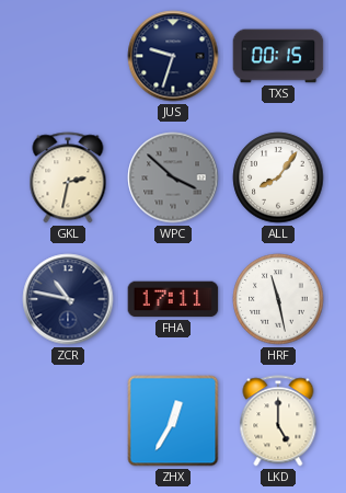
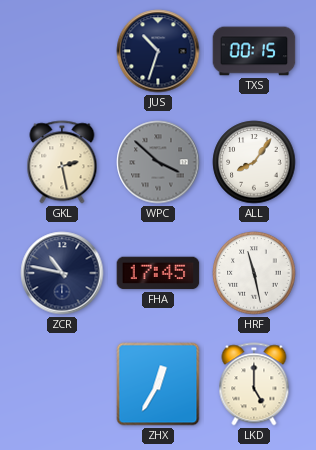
JUS: 9:33 -> 10:33
GKL: 2:32 -> 2:28
FHA: 17:11 -> 17:45
